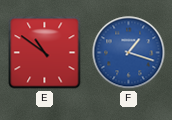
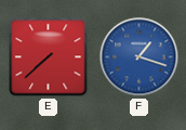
E: 10:51 -> 7:38
